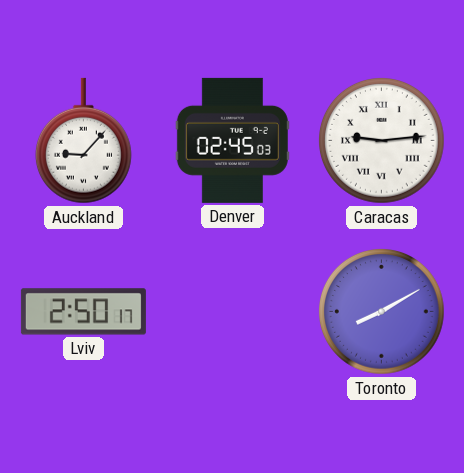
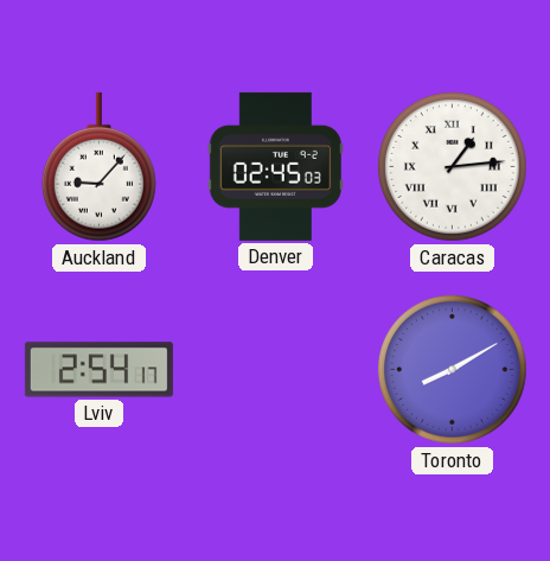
Caracas: 9:14 -> 1:14
Lviv: 2:50 -> 2:54
